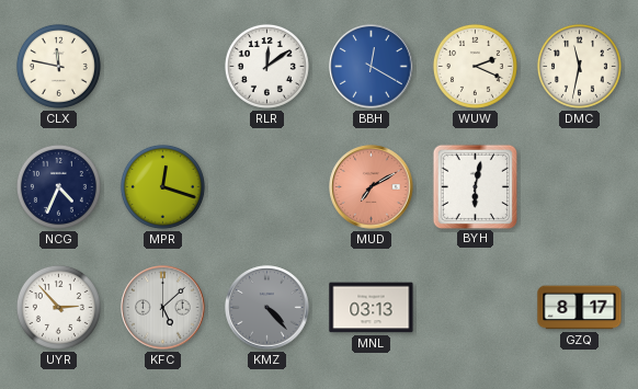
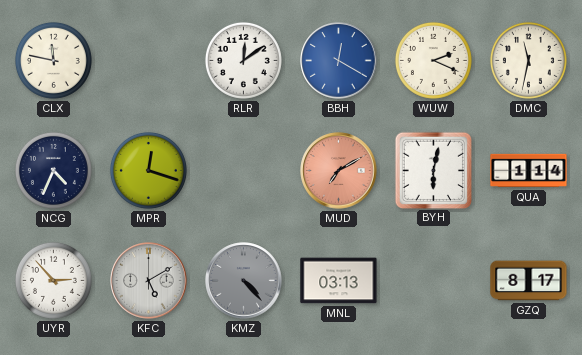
QUA: none -> 1:14
KFC: 5:08 -> 5:10
